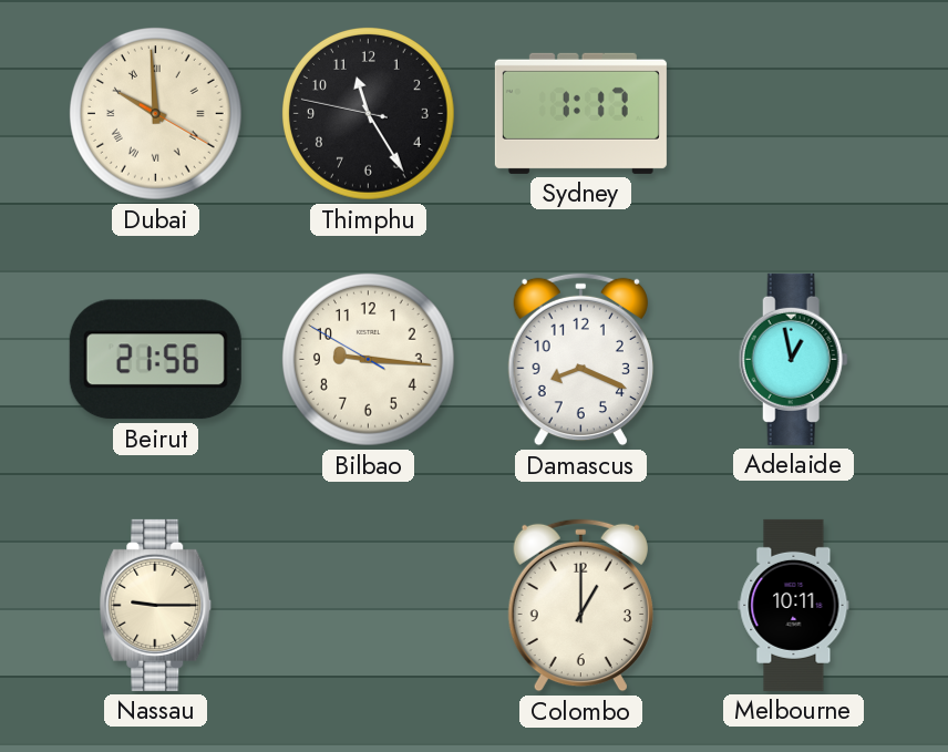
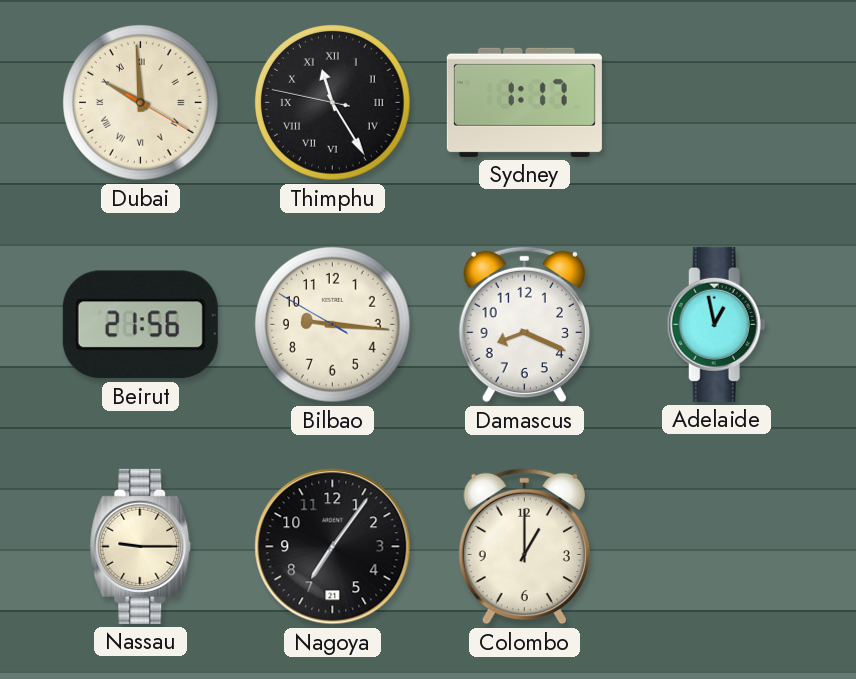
Thimphu numerals: Arabic -> Roman
Nagoya: none -> 7:06
Melbourne: 10:11 -> none
